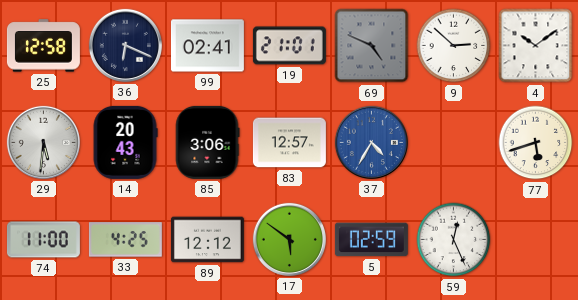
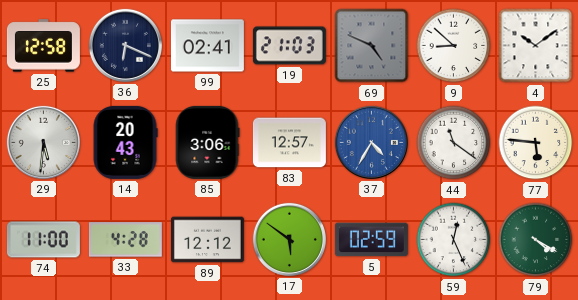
19: 21:01 -> 21:03
9: 2:52 -> 8:52
44: none -> 11:21
77: 5:42 -> 5:46
33: 4:25 -> 4:28
79: none -> 4:20
